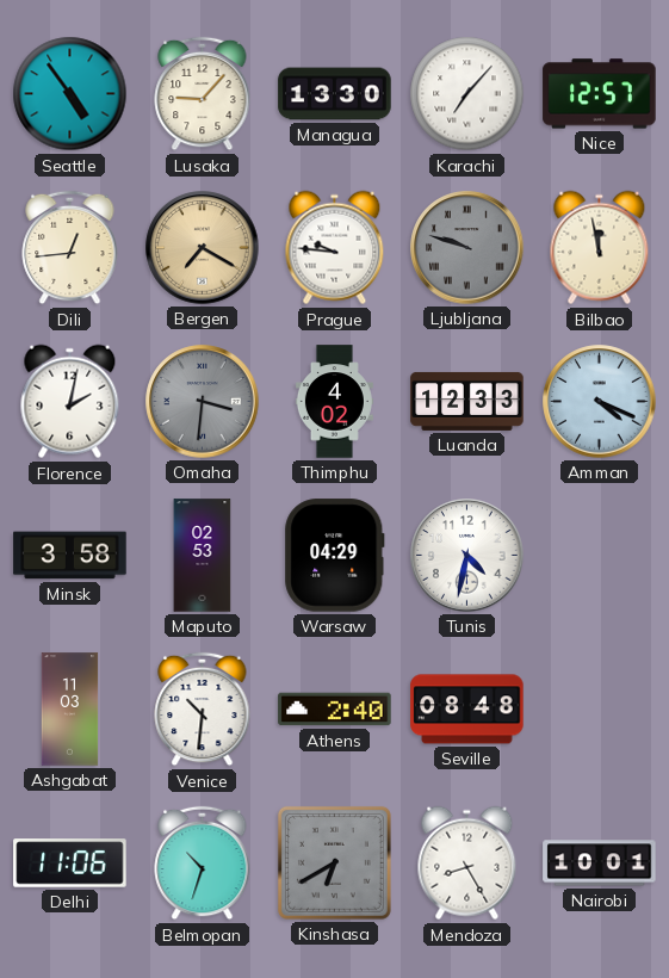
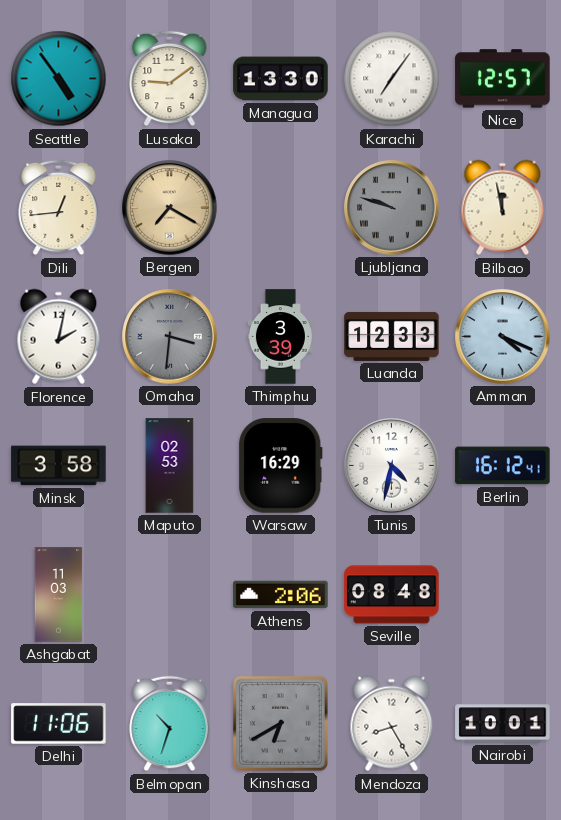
Lusaka: 9:07 -> 9:09
Karachi: 7:07 -> 7:06
Prague: 9:46 -> none
Thimphu: 4:02 -> 3:39
Warsaw: 04:29 -> 16:29
Berlin: none -> 16:12
Venice: 10:31 -> none
Athens: 2:40 -> 2:06
